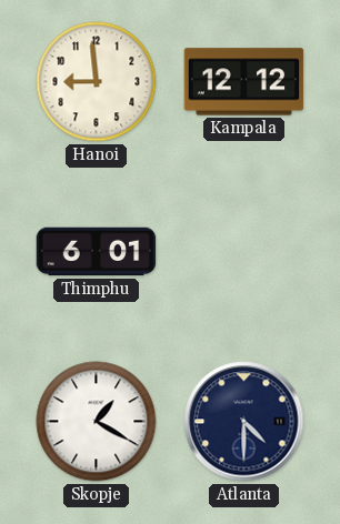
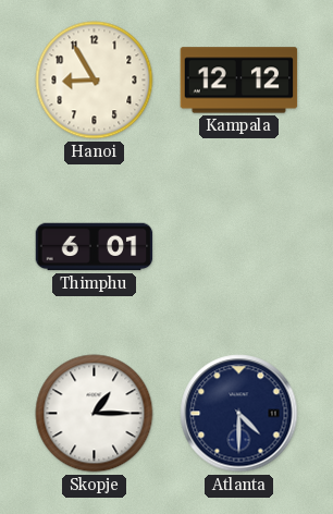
Hanoi: 8:59 -> 8:55
Skopje: 1:20 -> 1:15
